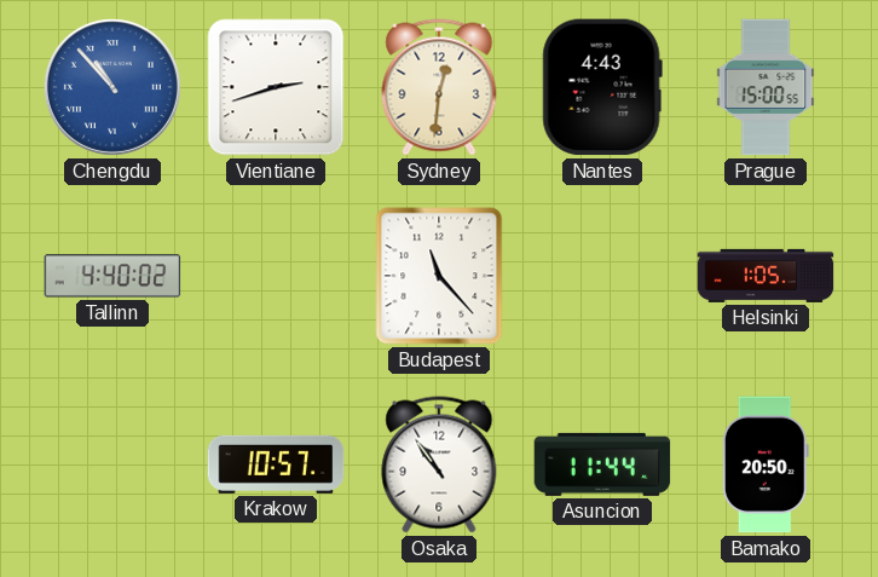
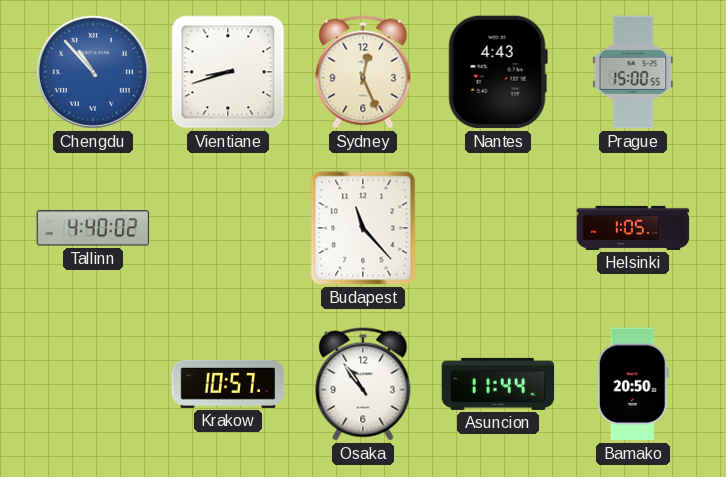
Vientiane: 2:42 -> 8:42
Sydney: 12:31 -> 12:26
